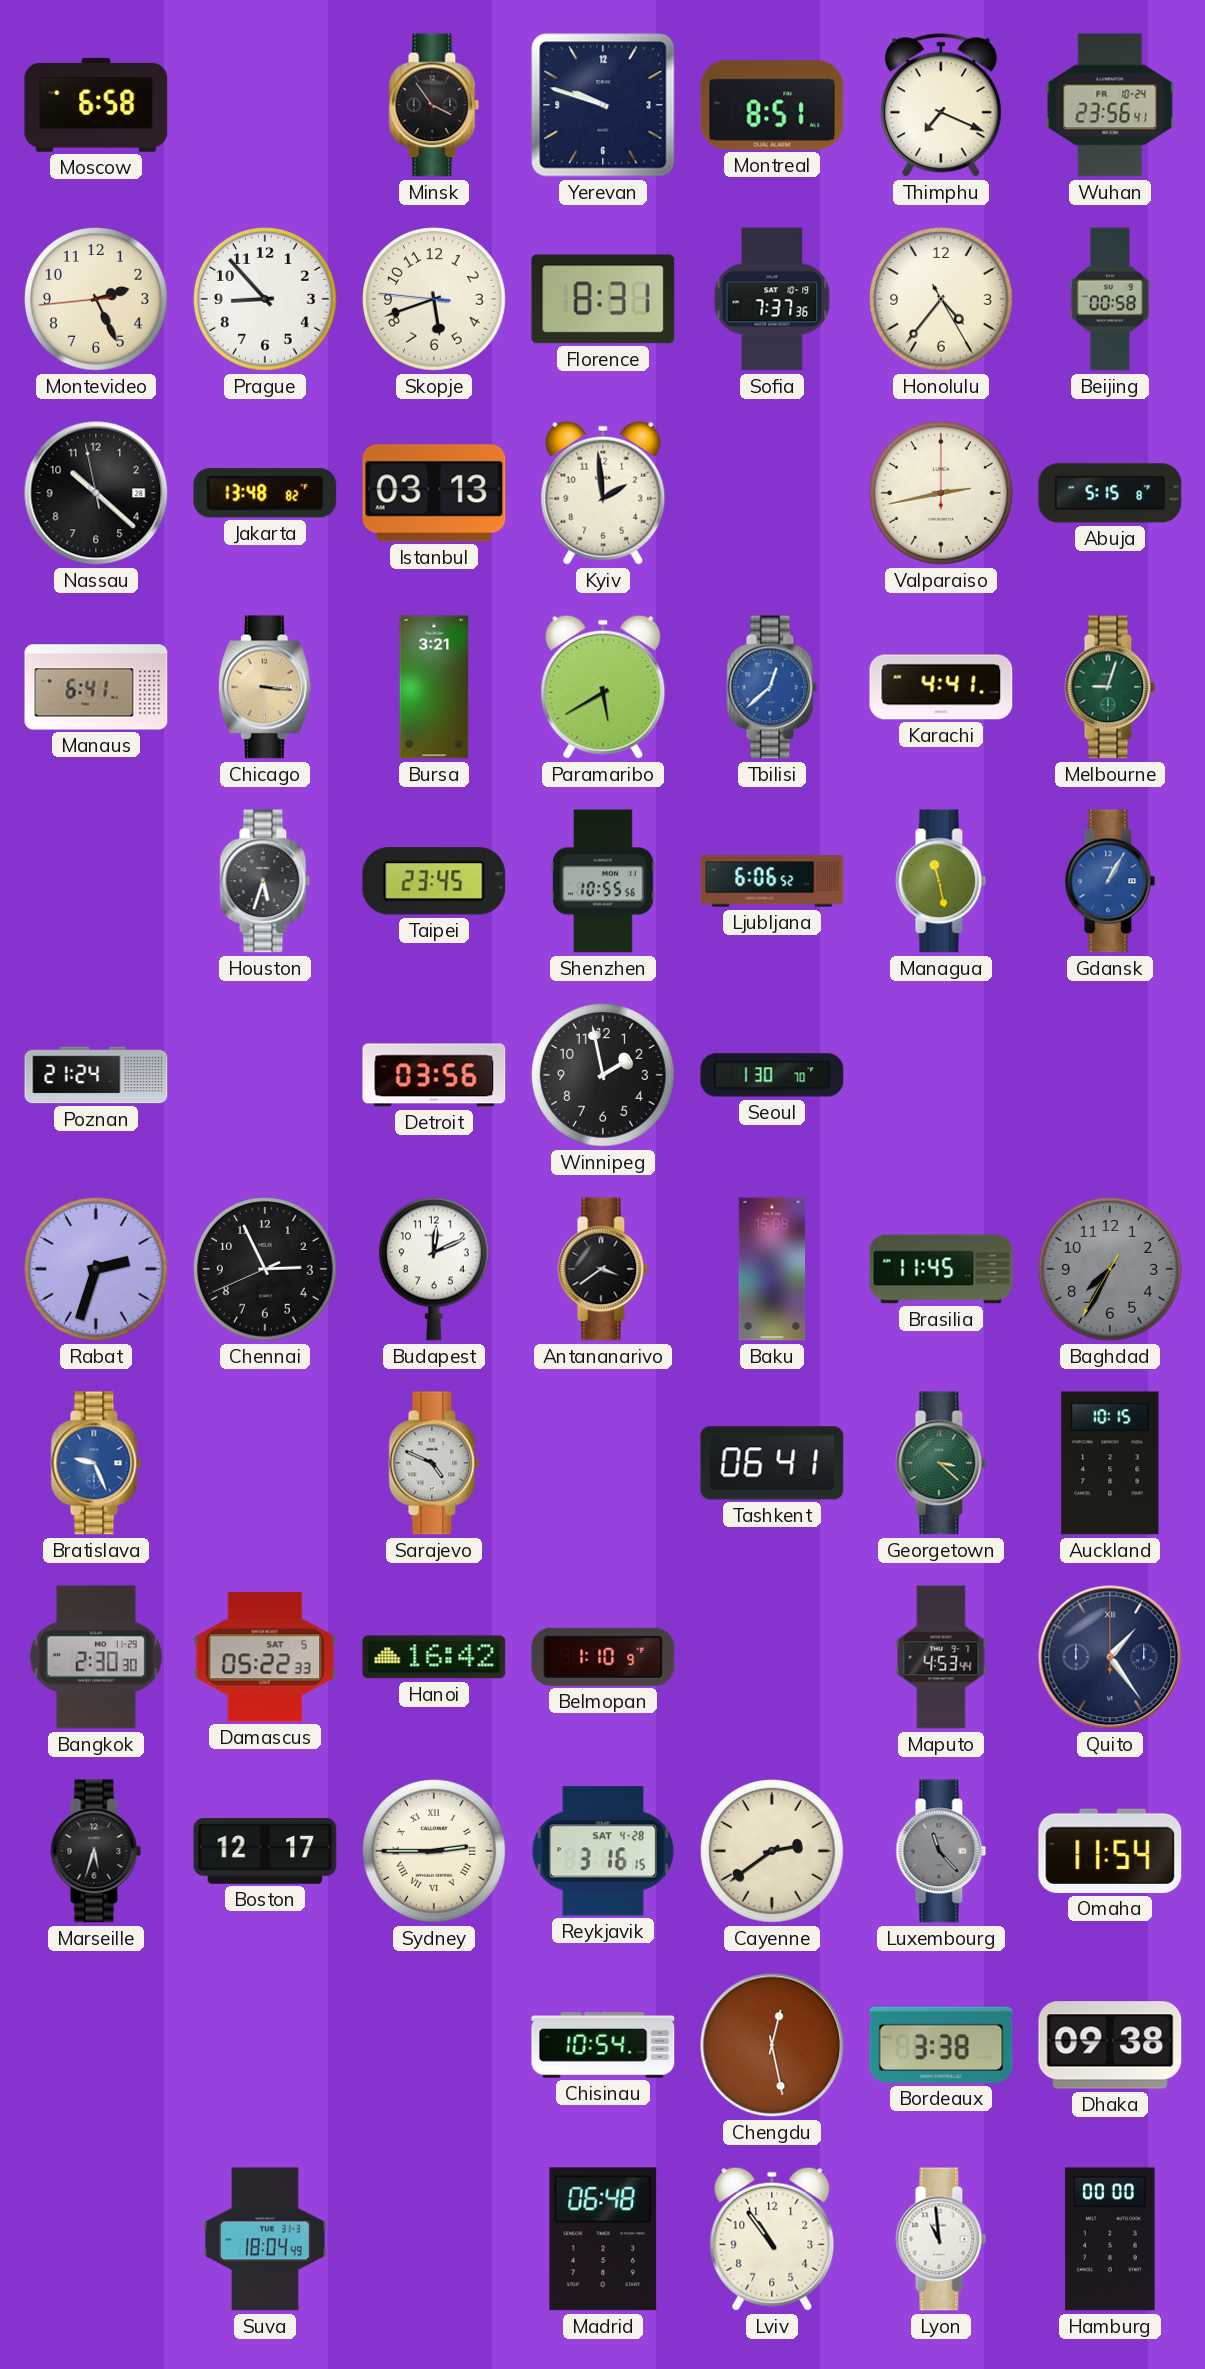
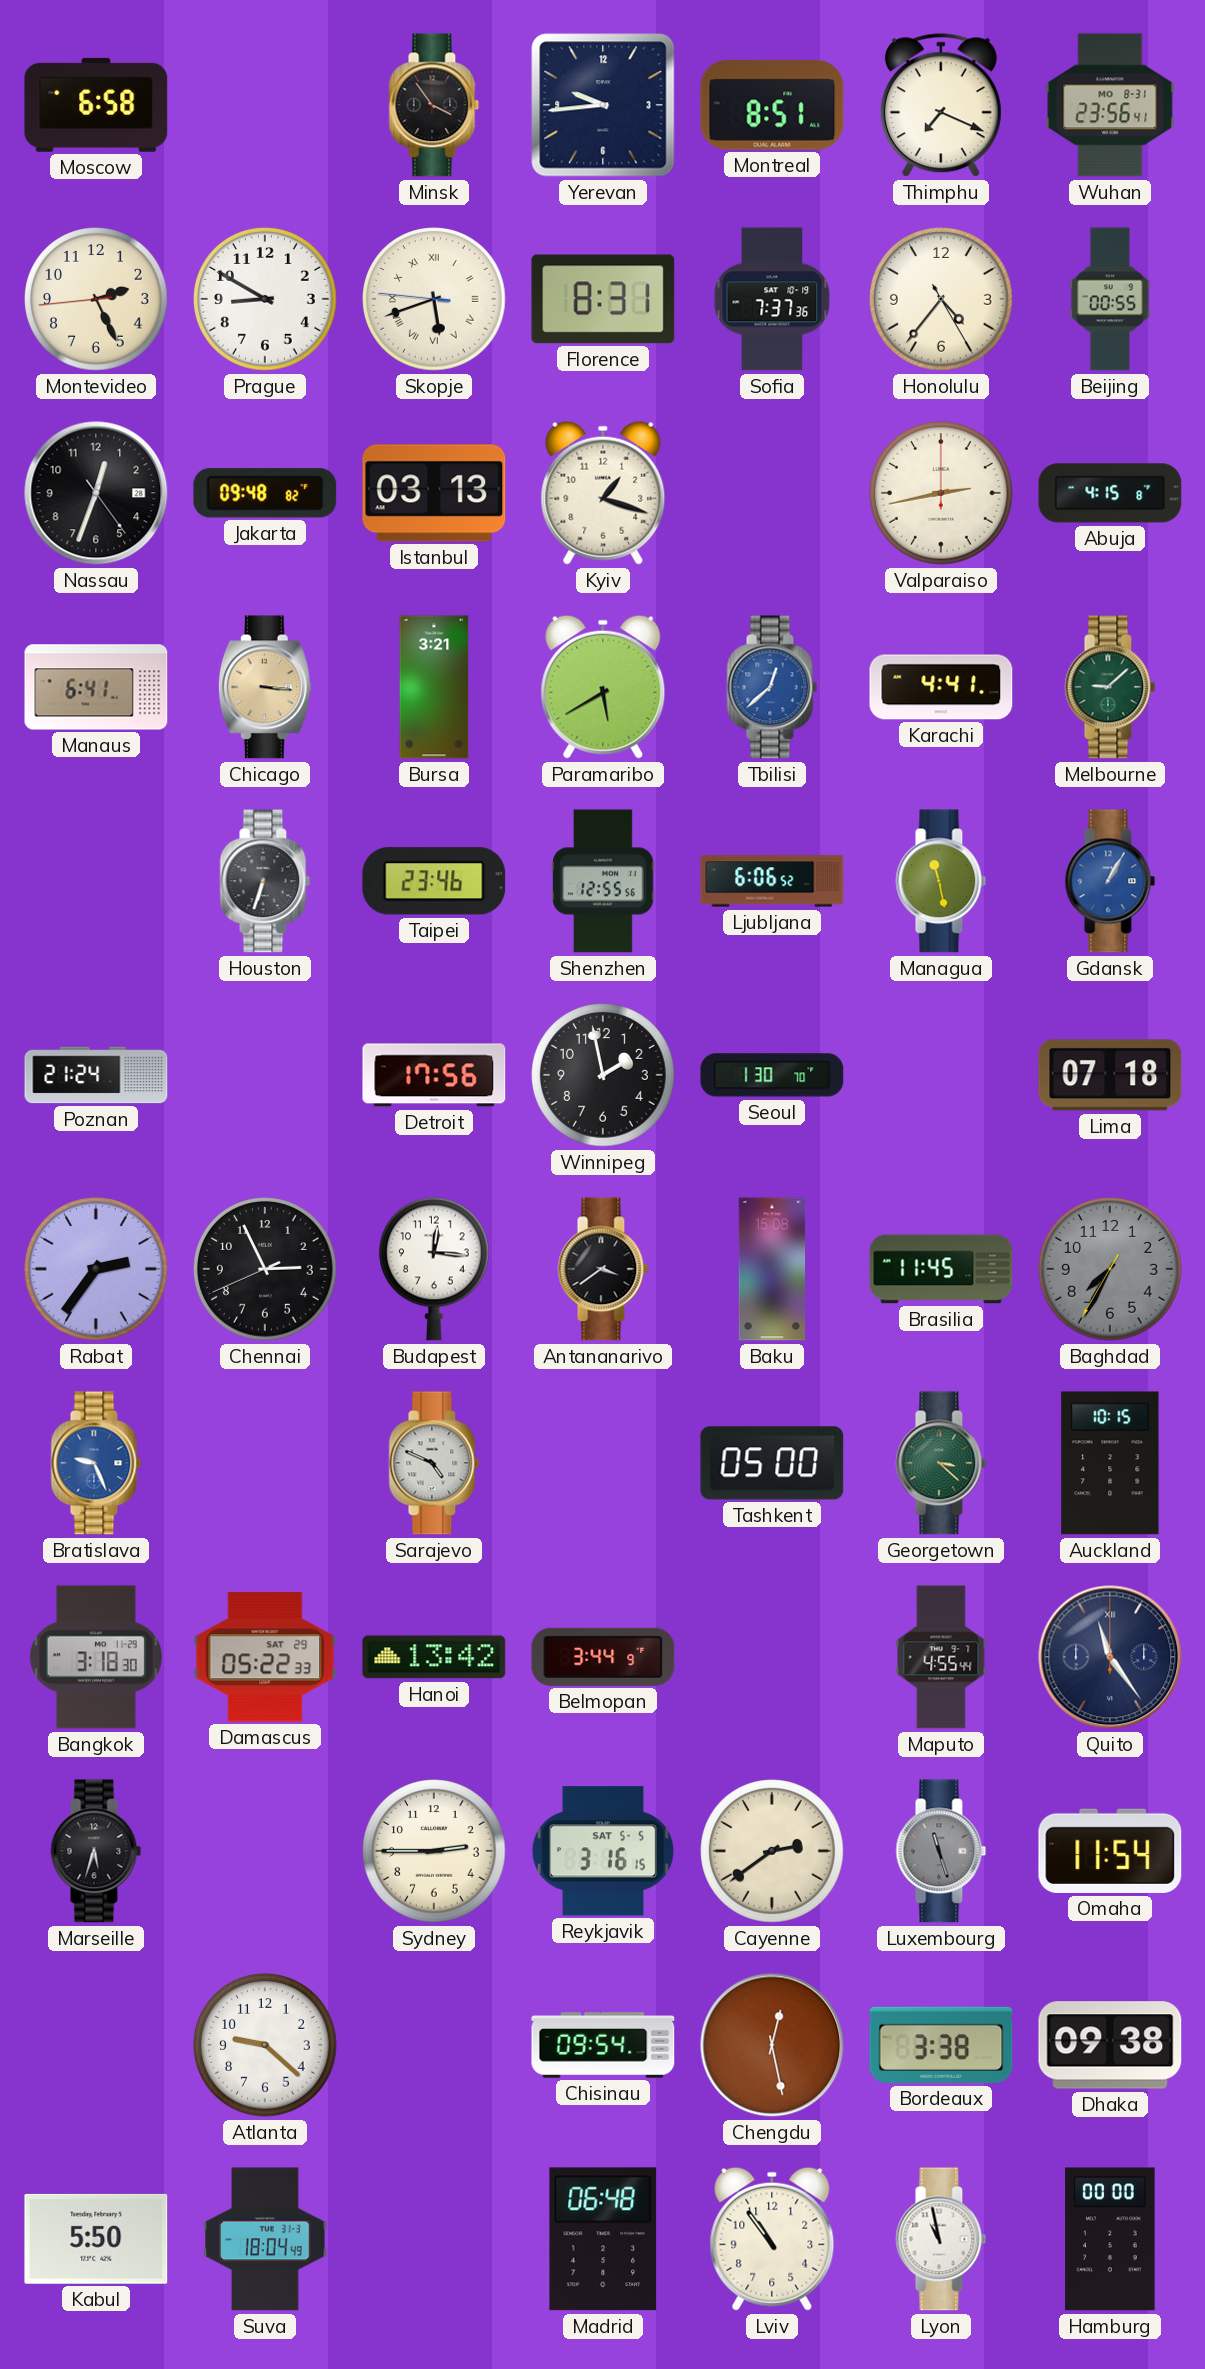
Yerevan: 9:48 -> 9:44
Wuhan date: FR 10-24 -> MO 8-31
Prague: 8:53 -> 8:50
Skopje numerals: Arabic -> Roman
Beijing: 00:58 -> 00:55
Nassau: 10:21 -> 12:33
Jakarta: 13:48 -> 09:48
Kyiv: 1:59 -> 1:18
Abuja: 5:15 -> 4:15
Melbourne: 9:03 -> 9:08
Houston: 5:33 -> 6:33
Taipei: 23:45 -> 23:46
Shenzhen: 10:55 -> 12:55
Detroit: 03:56 -> 17:56
Lima: none -> 07:18
Rabat: 2:33 -> 2:36
Budapest: 12:11 -> 12:16
Tashkent: 06:41 -> 05:00
Bangkok: 2:30 -> 3:18
Damascus date: SAT 5 -> SAT 29
Hanoi: 16:42 -> 13:42
Belmopan: 1:10 -> 3:44
Maputo: 4:53 -> 4:55
Quito: 1:24 -> 11:24
Boston: 12:17 -> none
Sydney numerals: Roman -> Arabic
Reykjavik date: SAT 4-28 -> SAT 5-5
Luxembourg: 11:23 -> 11:27
Atlanta: none -> 9:22
Chisinau: 10:54 -> 09:54
Kabul: none -> 5:50
Lyon: 10:59 -> 10:58
